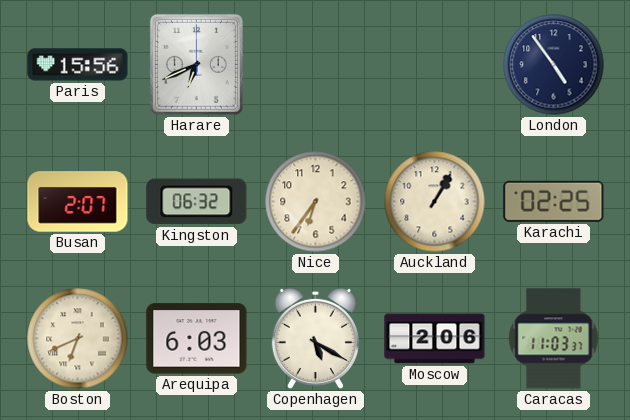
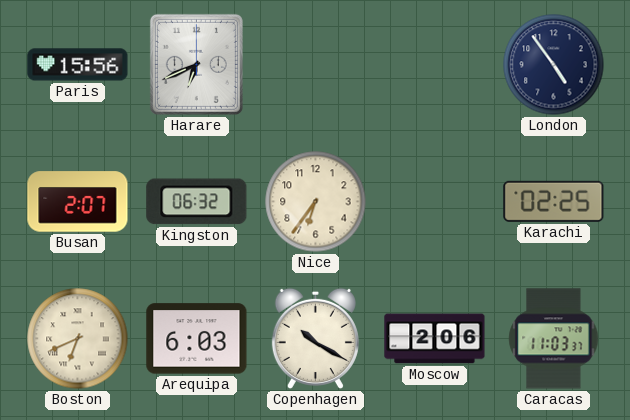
Auckland: 1:05 -> none
Copenhagen: 5:20 -> 10:20
